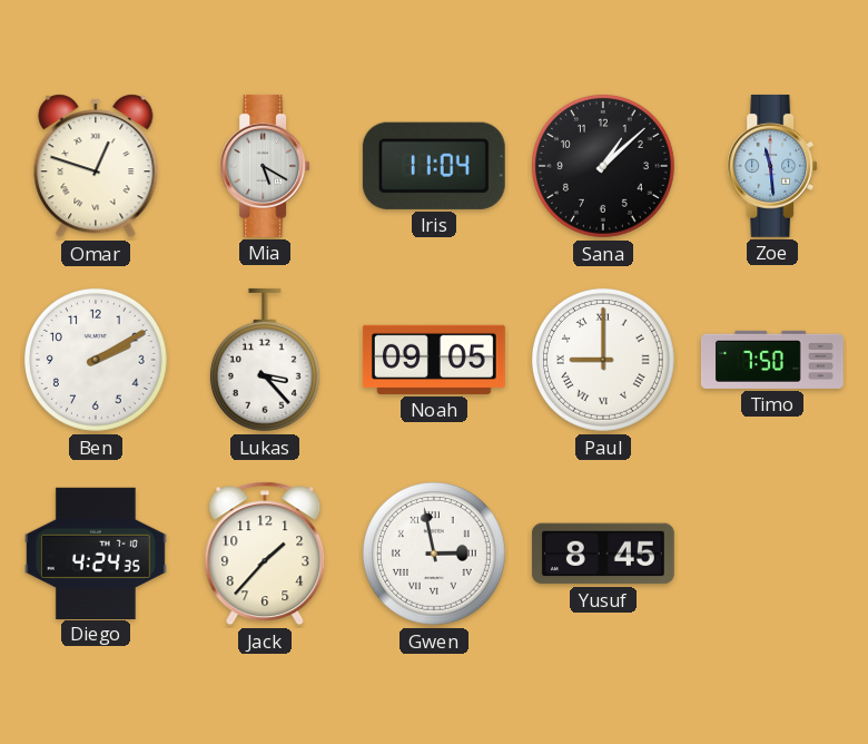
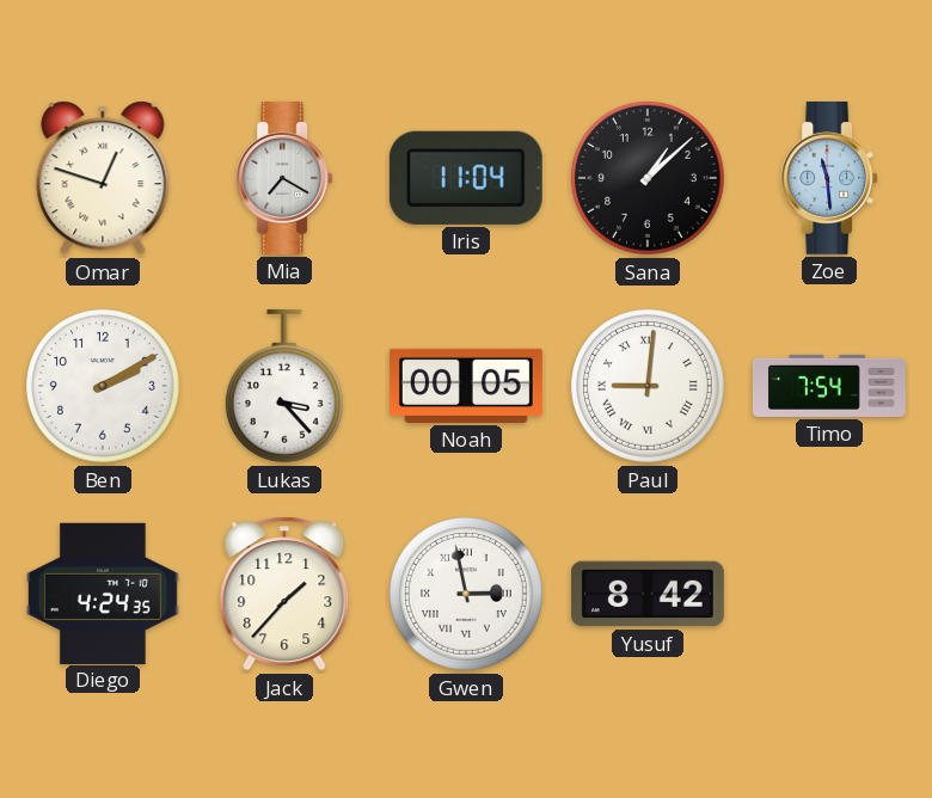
Mia: 5:20 -> 7:20
Noah: 09:05 -> 00:05
Paul: 9:00 -> 9:01
Timo: 7:50 -> 7:54
Yusuf: 8:45 -> 8:42
